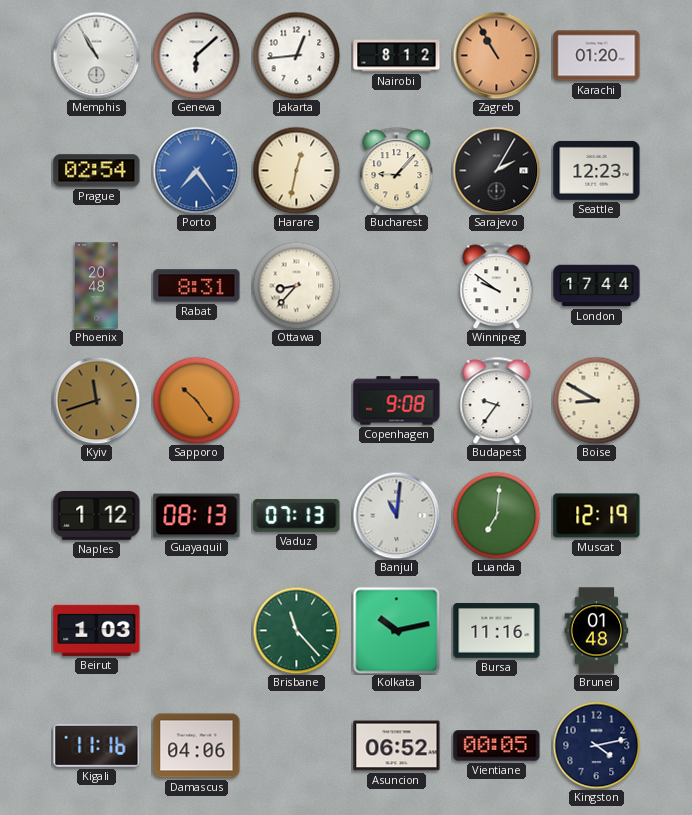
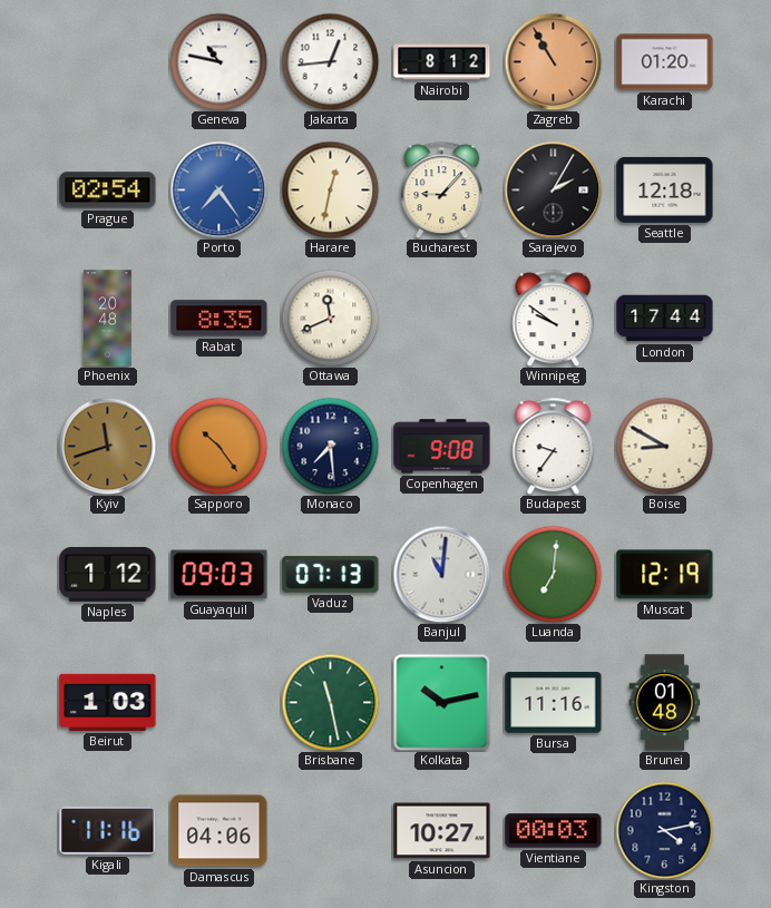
Memphis: 10:55 -> none
Geneva: 6:08 -> 10:47
Seattle: 12:23 -> 12:18
Rabat: 8:31 -> 8:35
Ottawa: 8:37 -> 11:41
Monaco: none -> 7:29
Guayaquil: 08:13 -> 09:03
Brisbane: 11:23 -> 11:28
Asuncion: 06:52 -> 10:27
Vientiane: 00:05 -> 00:03
